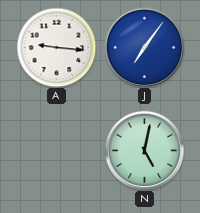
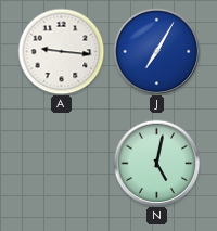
J: 7:06 -> 7:05
